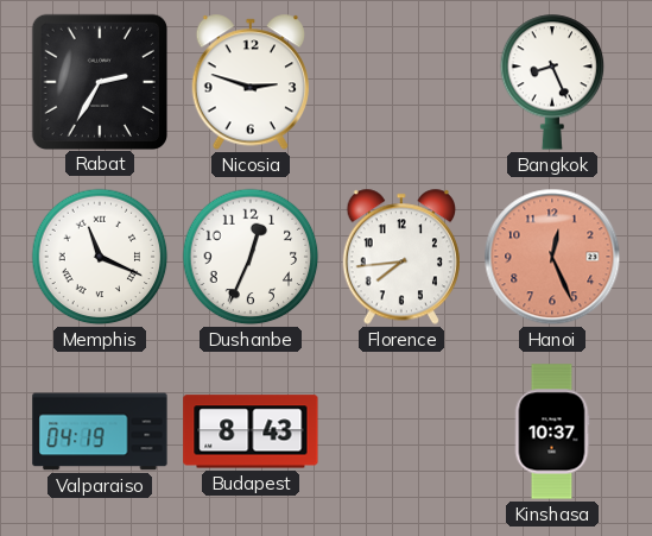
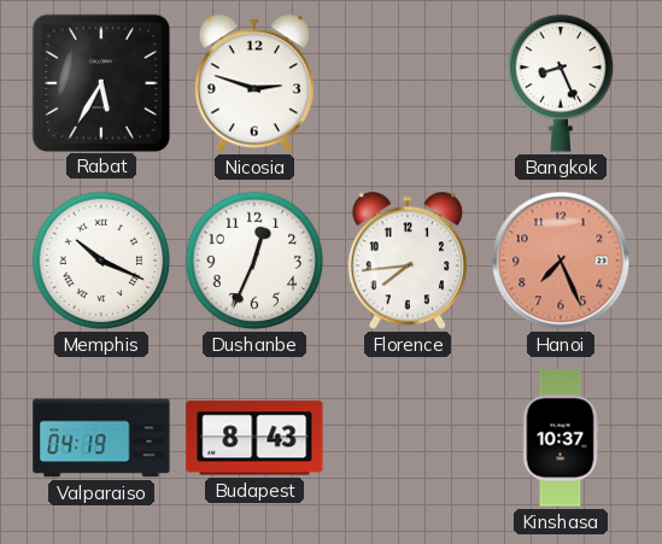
Rabat: 2:35 -> 5:35
Memphis: 11:19 -> 10:19
Hanoi: 12:26 -> 7:26
